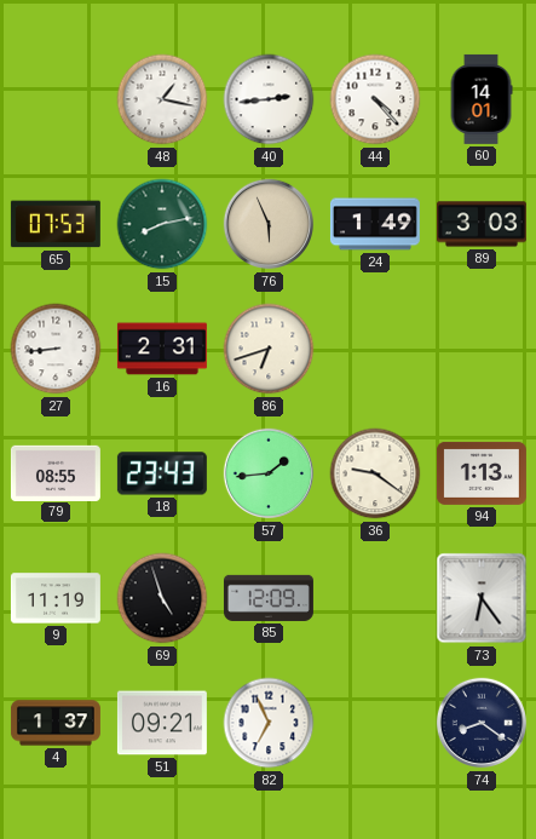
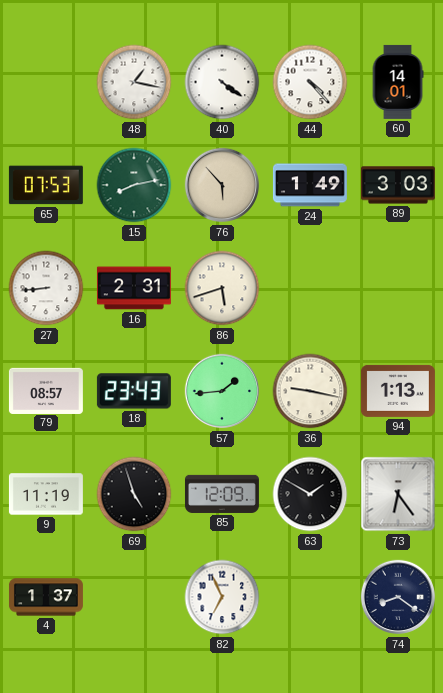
40: 2:44 -> 4:21
76: 5:56 -> 5:53
86: 6:42 -> 5:42
79: 08:55 -> 08:57
36: 9:21 -> 9:17
63: none -> 1:50
51: 09:21 -> none
